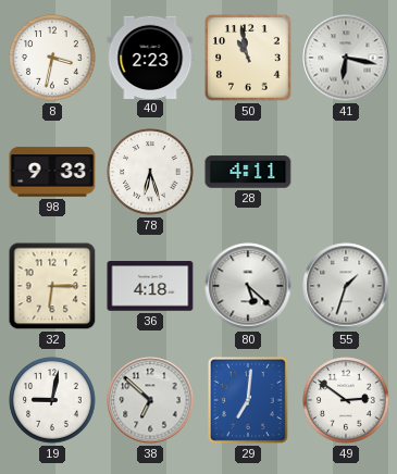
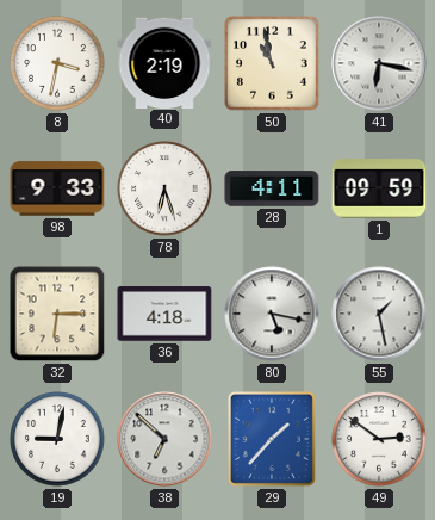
40: 2:23 -> 2:19
1: none -> 09:59
80: 5:22 -> 5:17
55: 1:33 -> 1:28
29: 7:01 -> 1:37
